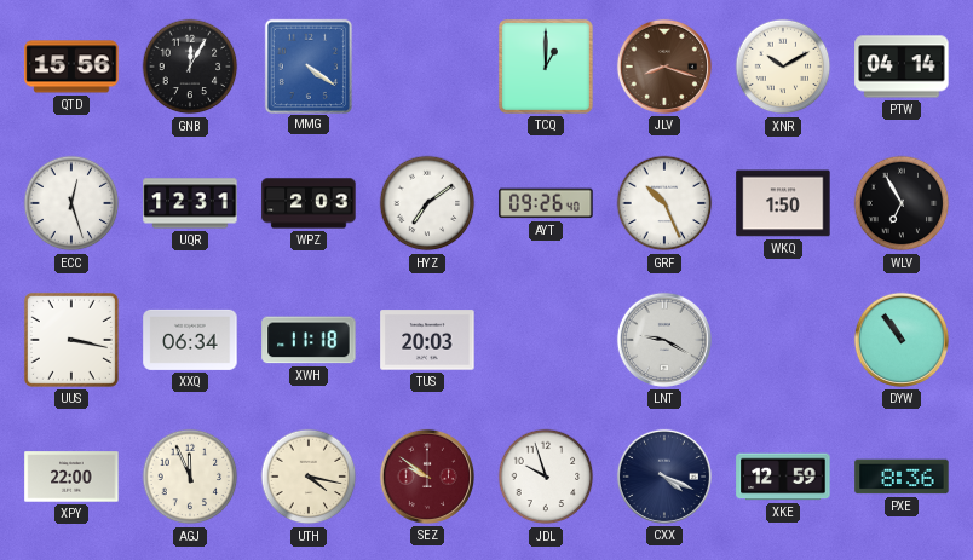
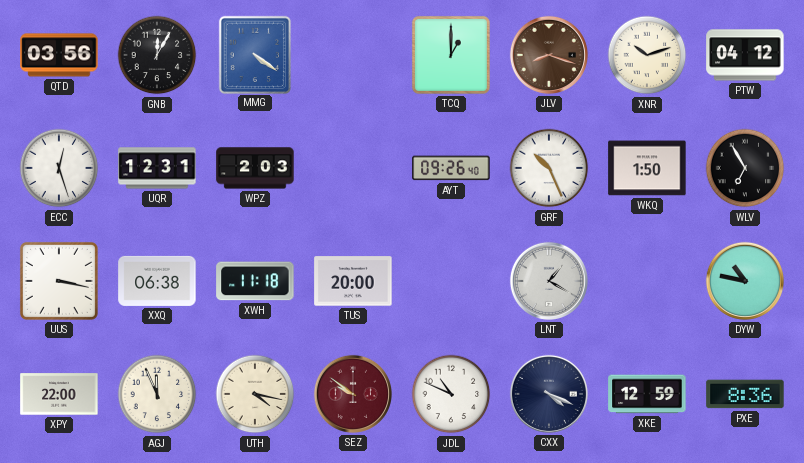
QTD: 15:56 -> 03:56
XNR: 10:10 -> 10:12
PTW: 04:14 -> 04:12
HYZ: 7:09 -> none
XXQ: 06:34 -> 06:38
TUS: 20:03 -> 20:00
LNT: 9:20 -> 1:20
DYW: 10:54 -> 10:47
JDL: 9:57 -> 10:49
